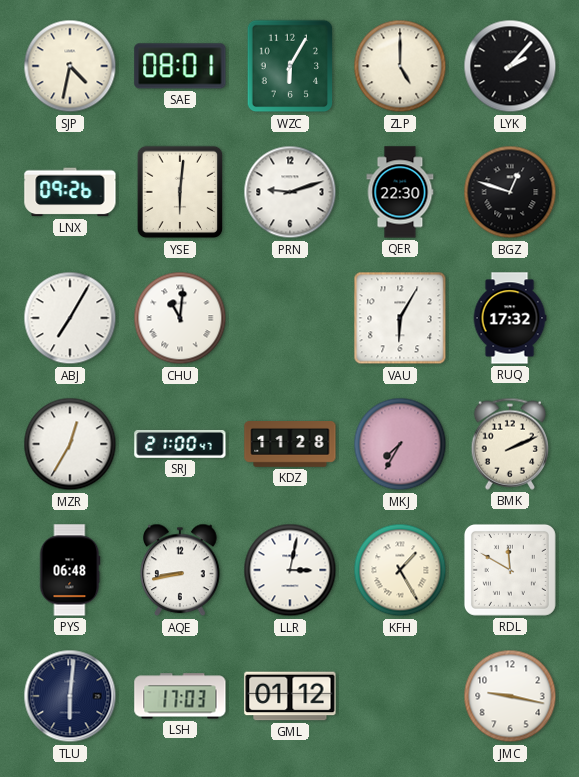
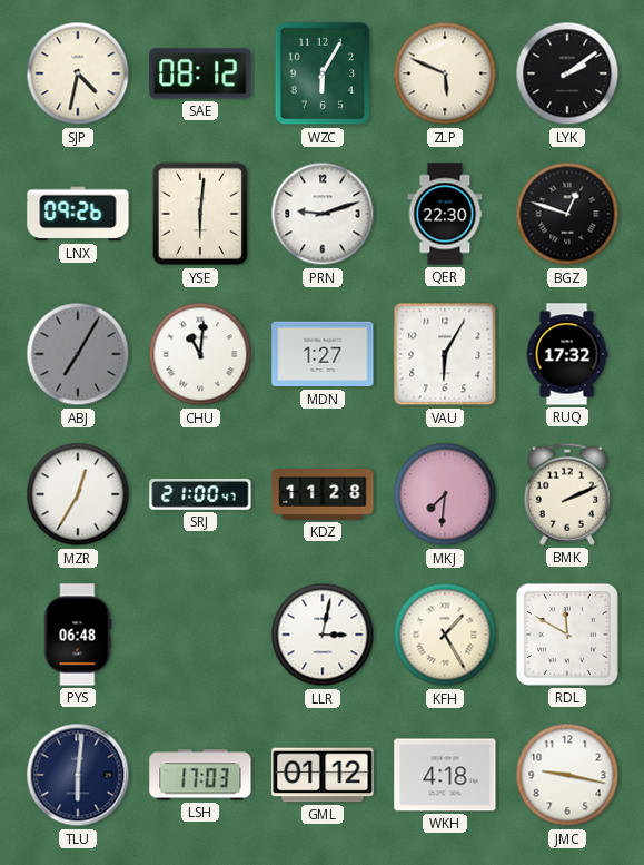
SAE: 08:01 -> 08:12
ZLP: 5:00 -> 5:49
LYK: 2:07 -> 2:09
ABJ dial: white -> grey
MDN: none -> 1:27
MKJ: 7:35 -> 7:31
AQE: 8:43 -> none
WKH: none -> 4:18
